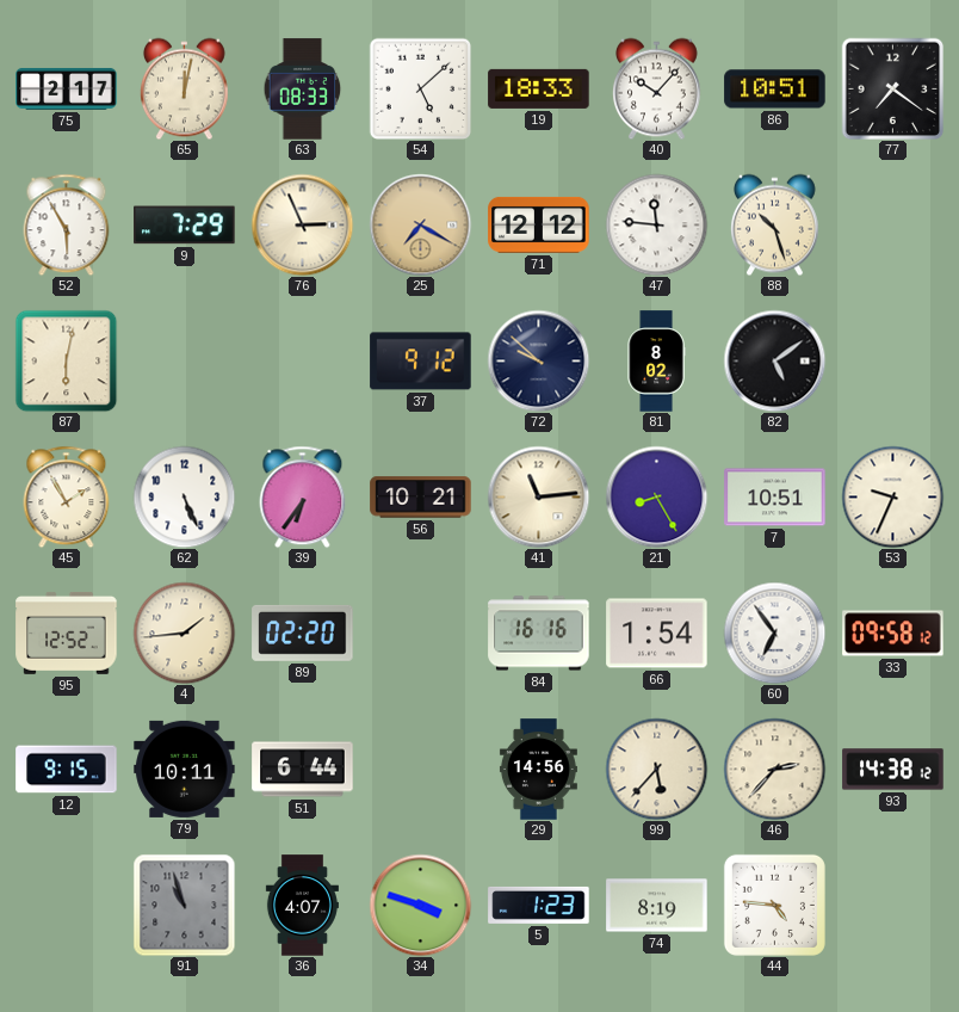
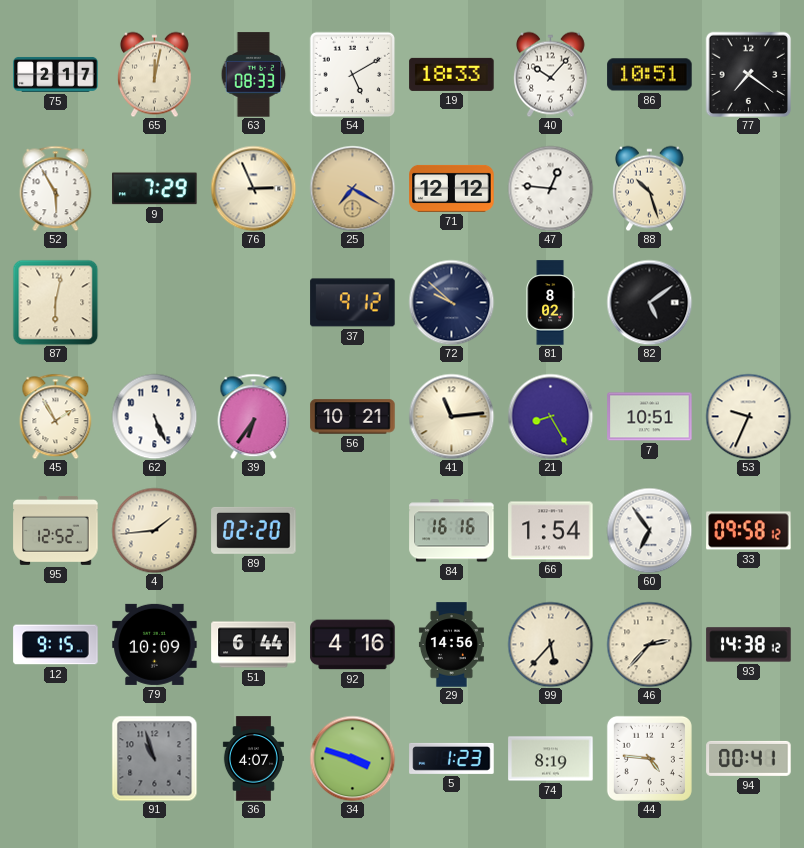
54: 5:08 -> 5:10
47: 11:46 -> 12:46
79: 10:11 -> 10:09
92: none -> 4:16
94: none -> 00:41
